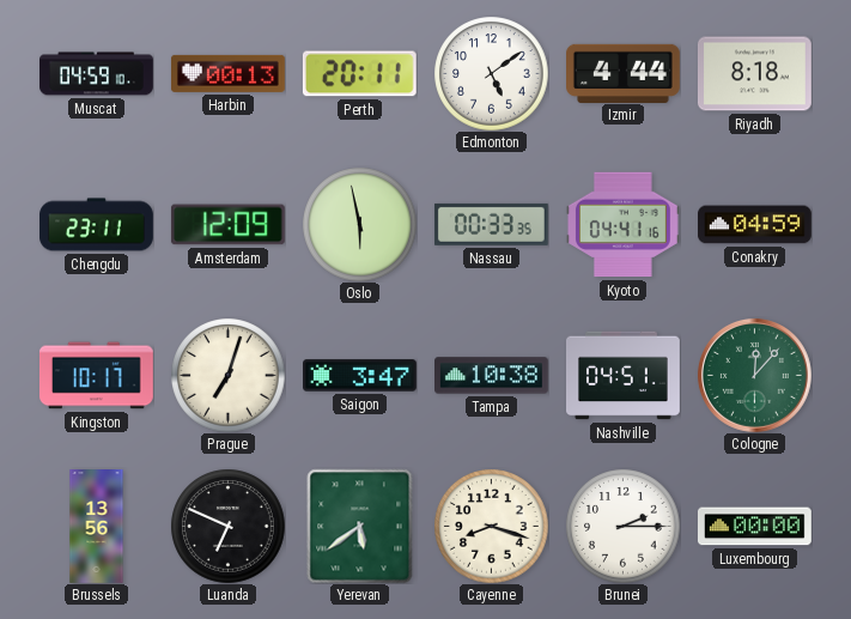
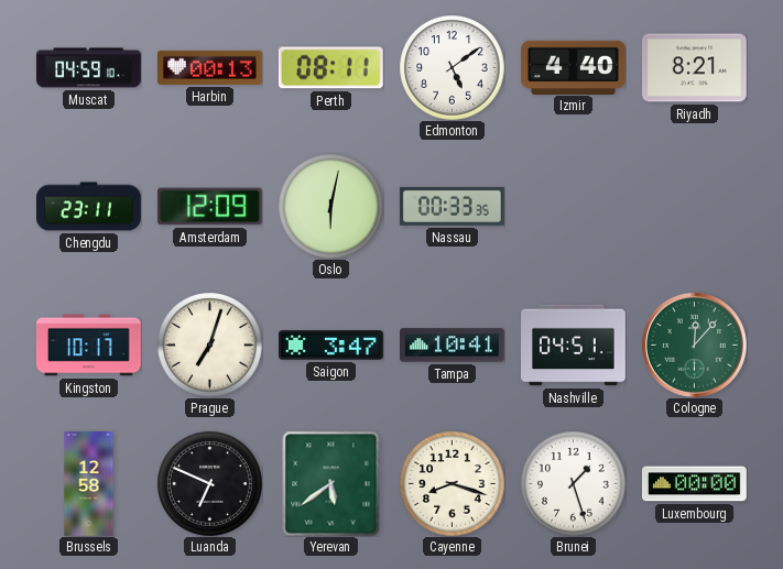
Perth: 20:11 -> 08:11
Izmir: 4:44 -> 4:40
Riyadh: 8:18 -> 8:21
Oslo: 5:58 -> 6:02
Kyoto: 04:41 -> none
Conakry: 04:59 -> none
Tampa: 10:38 -> 10:41
Brussels: 13:56 -> 12:58
Brunei: 2:15 -> 1:27
